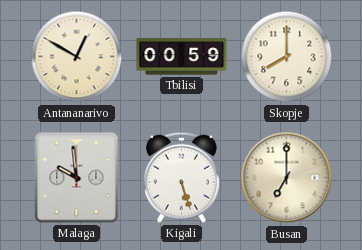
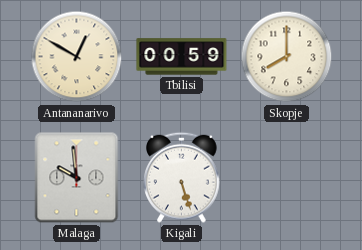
Busan: 7:00 -> none
